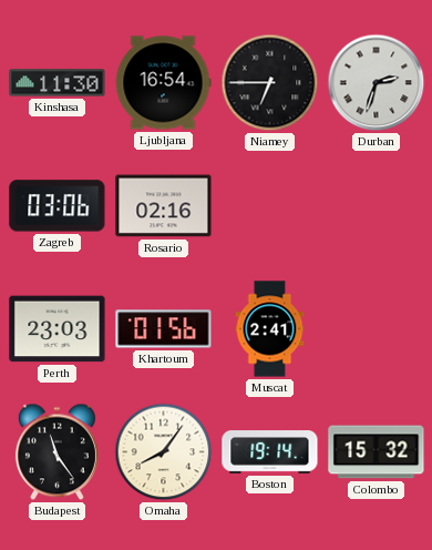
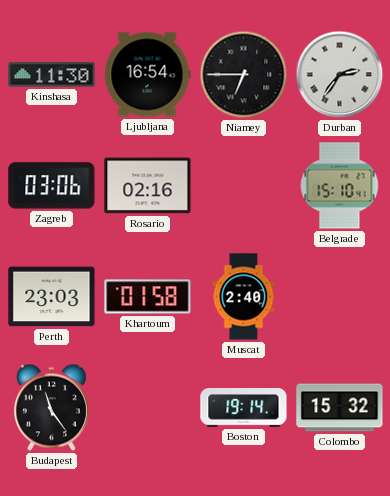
Durban: 2:33 -> 2:36
Belgrade: none -> 15:10
Khartoum: 01:56 -> 01:58
Muscat: 2:41 -> 2:40
Omaha: 8:06 -> none
